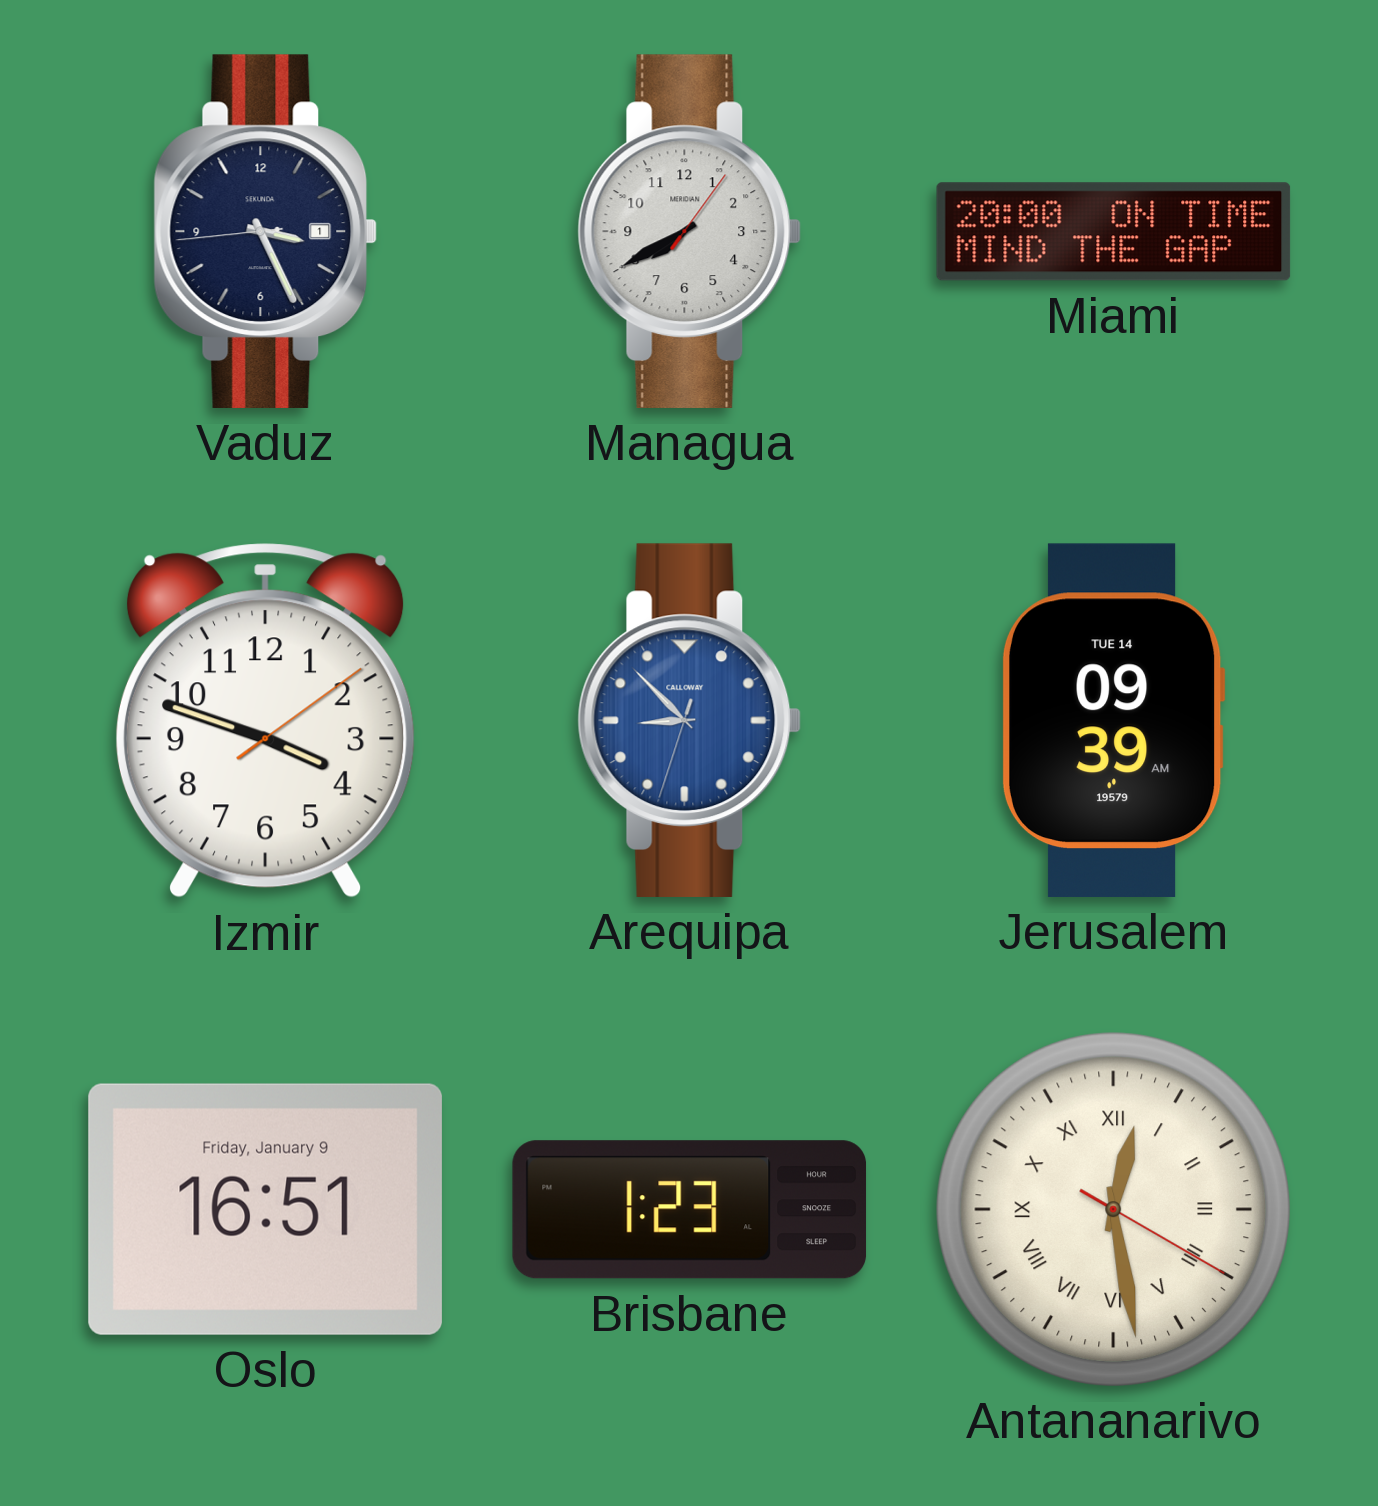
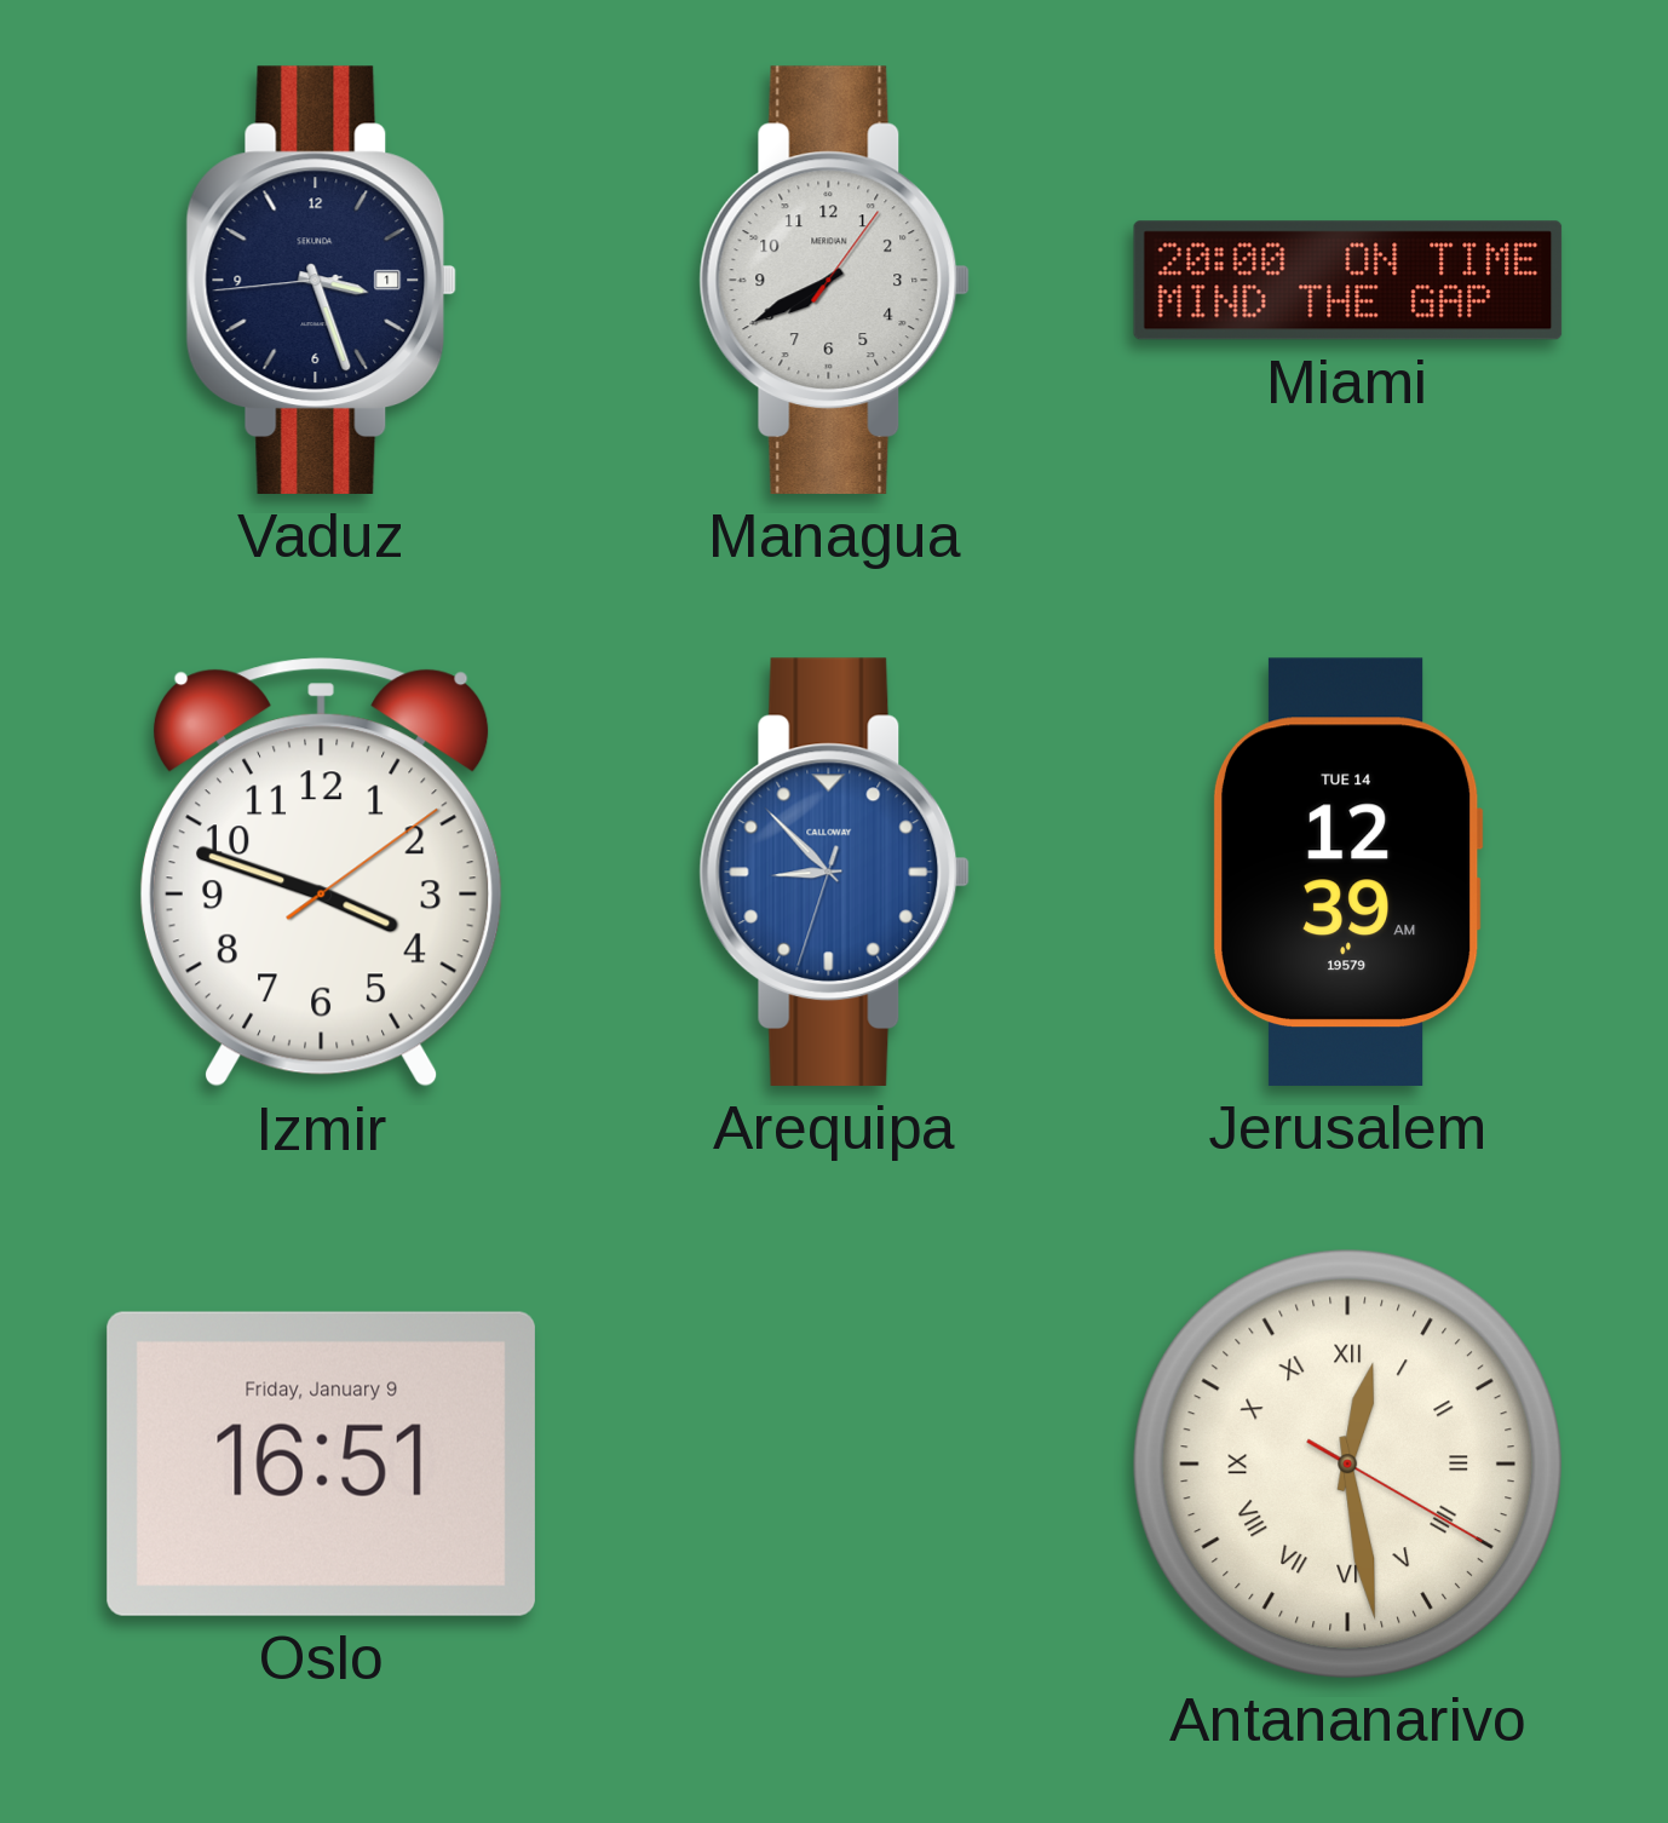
Vaduz: 3:25 -> 3:26
Jerusalem: 09:39 -> 12:39
Brisbane: 1:23 -> none
